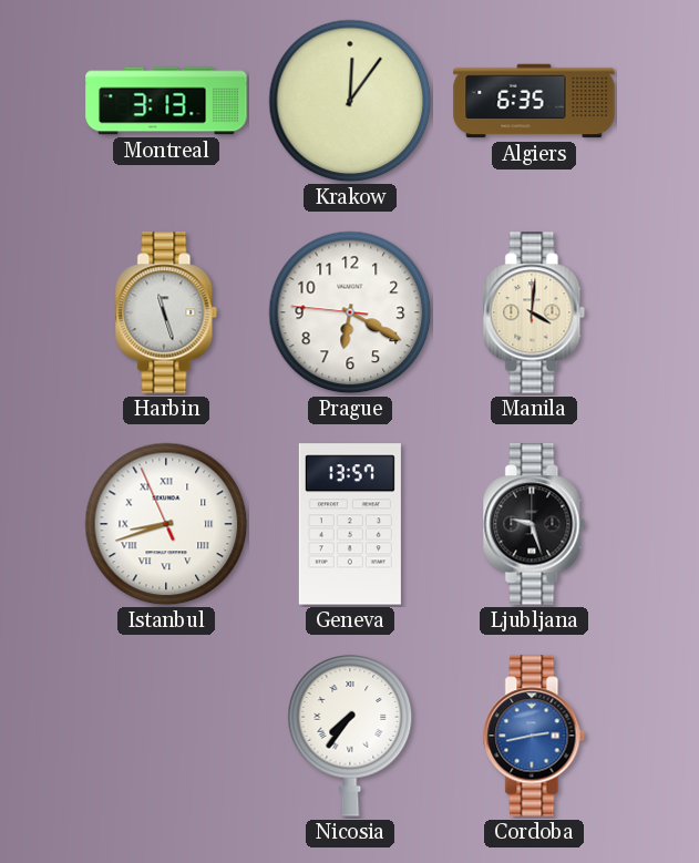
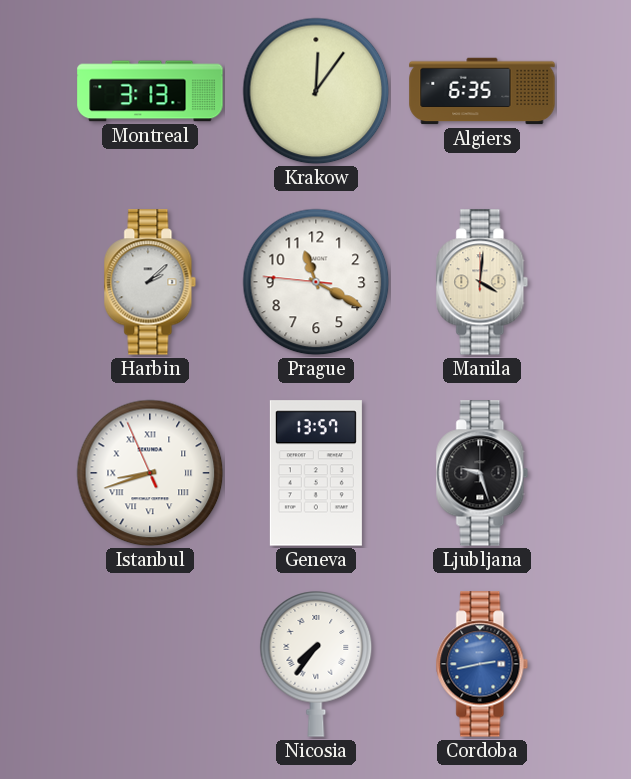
Harbin: 11:27 -> 2:08
Prague: 6:19 -> 11:19
